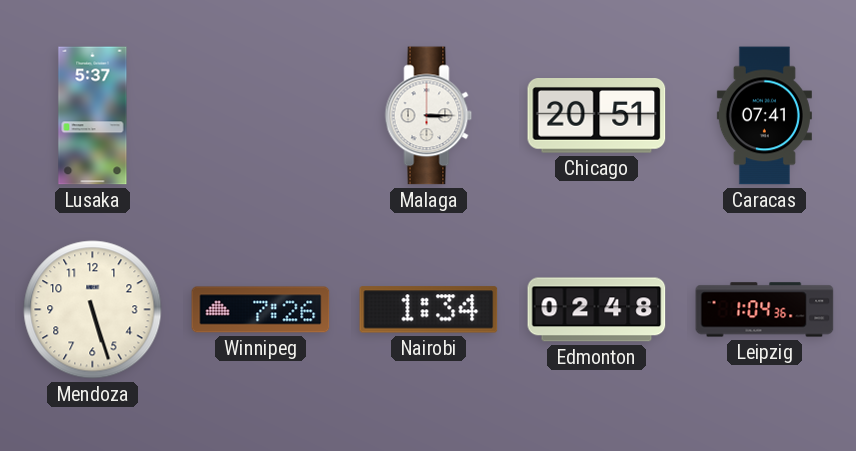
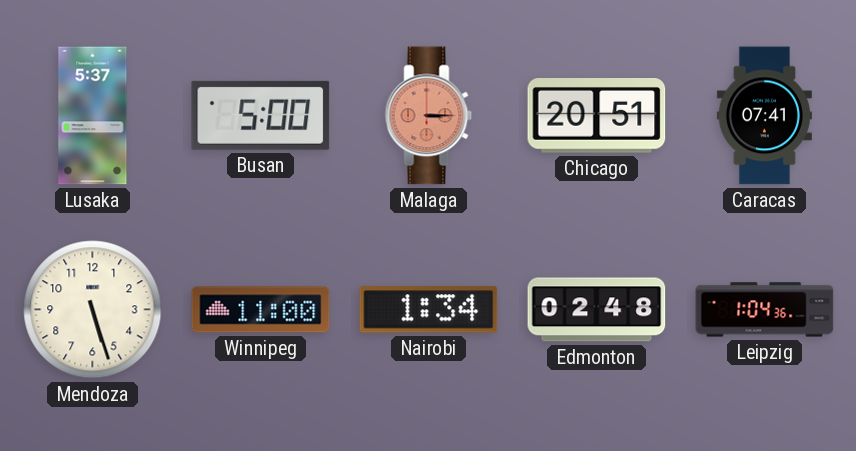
Busan: none -> 5:00
Malaga dial: white -> salmon
Winnipeg: 7:26 -> 11:00
